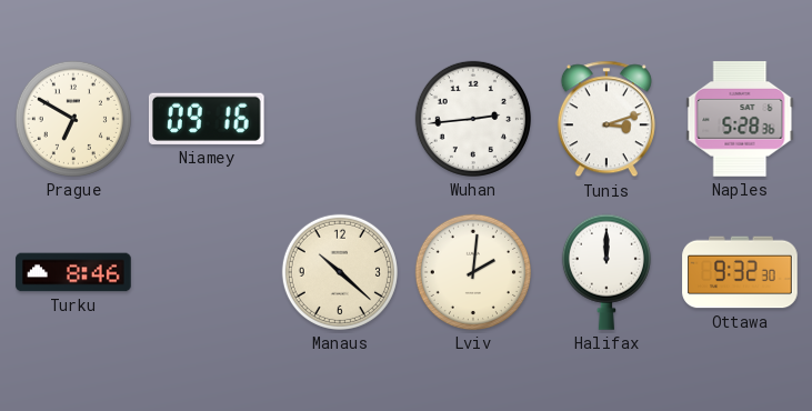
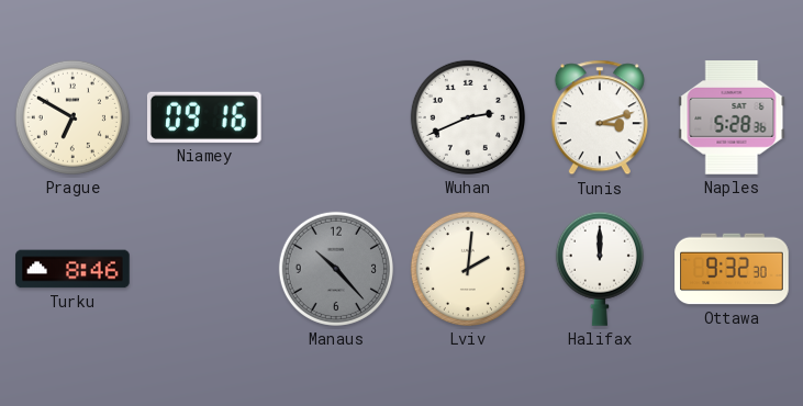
Wuhan: 2:44 -> 2:41
Manaus: 10:22 -> 10:23
Manaus dial: cream -> grey
